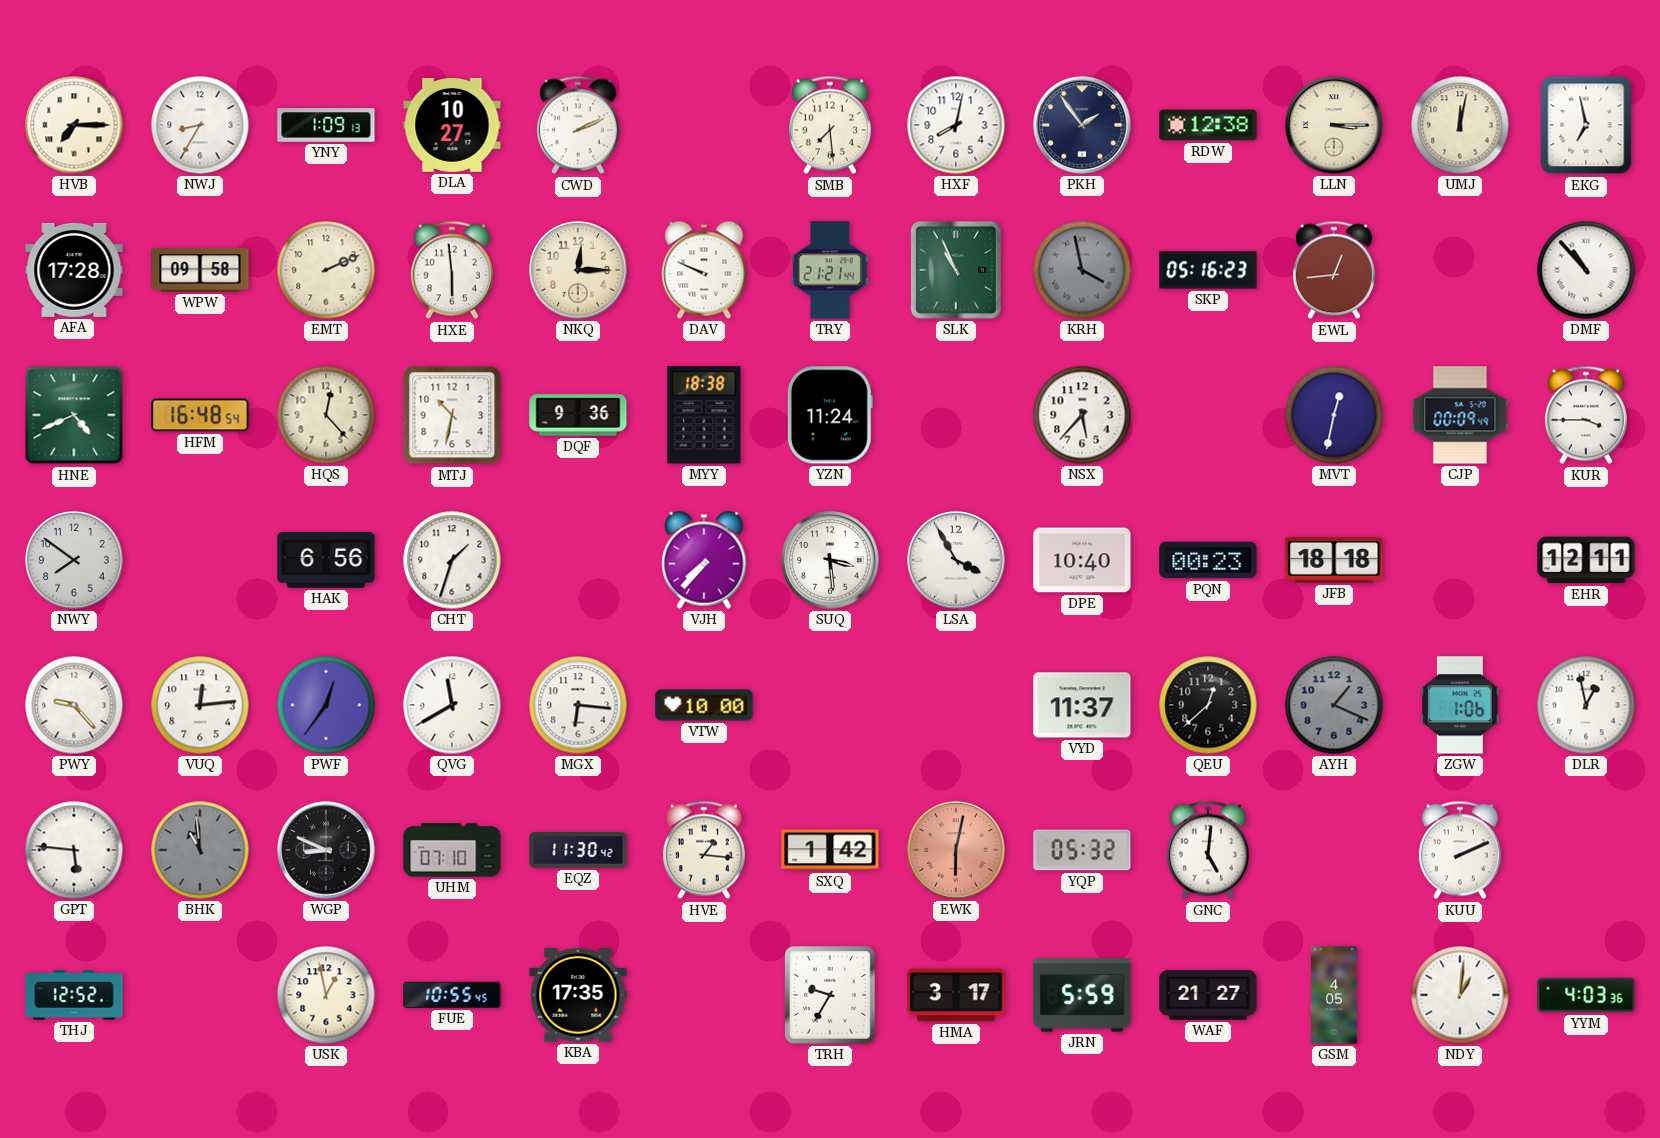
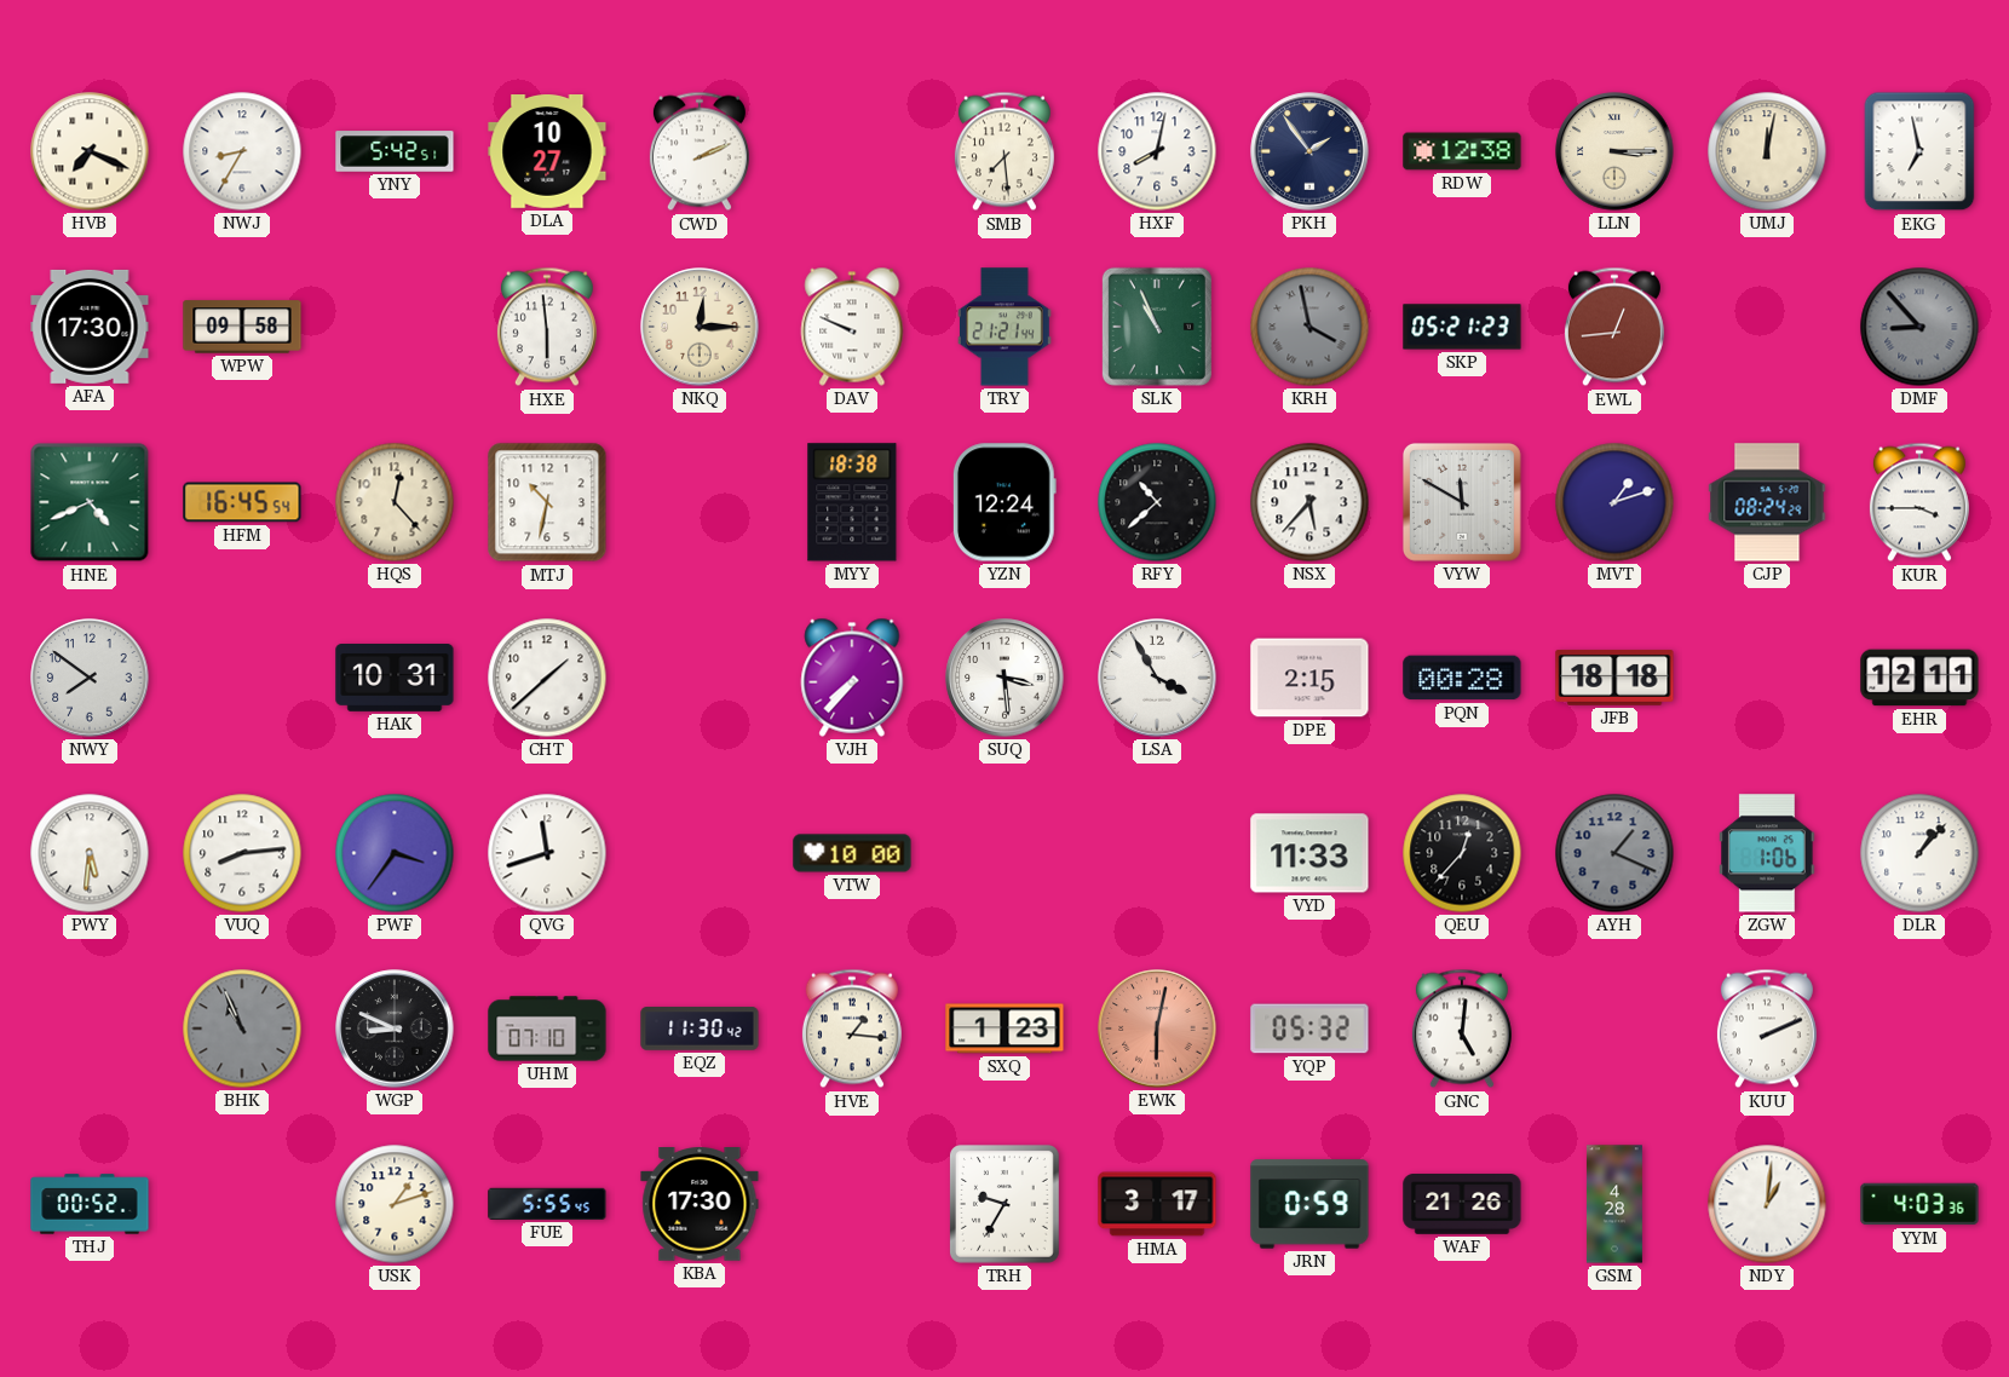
HVB: 7:15 -> 7:19
YNY: 1:09 -> 5:42
AFA: 17:28 -> 17:30
EMT: 2:11 -> none
SKP: 05:16 -> 05:21
DMF: 10:53 -> 8:53
DMF dial: white -> grey
HFM: 16:48 -> 16:45
DQF: 9:36 -> none
YZN: 11:24 -> 12:24
RFY: none -> 10:38
VYW: none -> 11:50
MVT: 12:32 -> 1:12
CJP: 00:09 -> 08:24
HAK: 6:56 -> 10:31
CHT: 1:33 -> 1:38
DPE: 10:40 -> 2:15
PQN: 00:23 -> 00:28
PWY: 9:23 -> 5:31
VUQ: 12:14 -> 8:14
PWF: 12:36 -> 3:36
QVG: 11:40 -> 11:42
MGX: 6:16 -> none
VYD: 11:37 -> 11:33
QEU: 12:38 -> 12:37
DLR: 12:58 -> 1:07
GPT: 5:46 -> none
BHK: 10:59 -> 10:56
SXQ: 1:42 -> 1:23
THJ: 12:52 -> 00:52
USK: 12:58 -> 1:12
FUE: 10:55 -> 5:55
KBA: 17:35 -> 17:30
JRN: 5:59 -> 0:59
WAF: 21:27 -> 21:26
GSM: 4:05 -> 4:28
